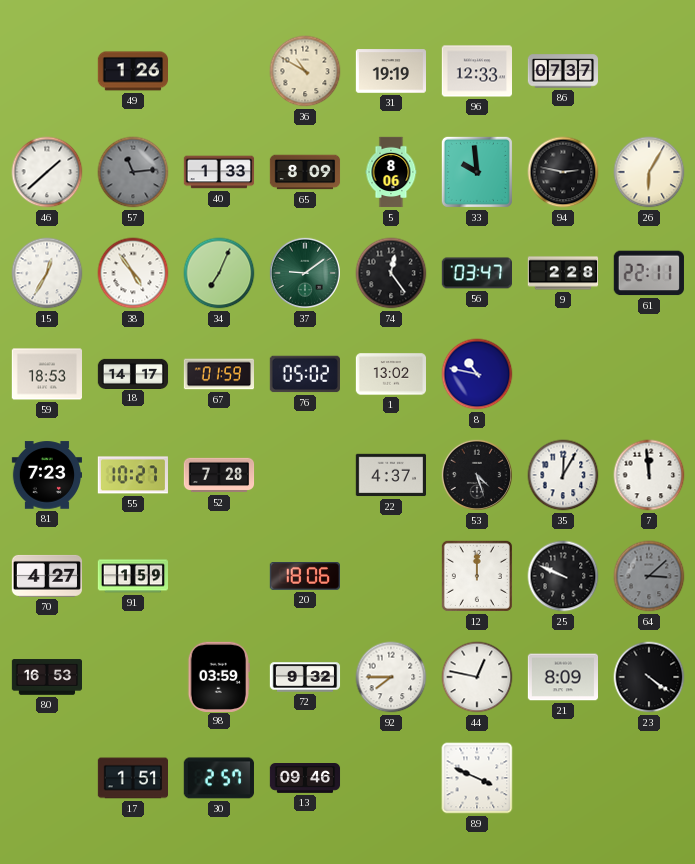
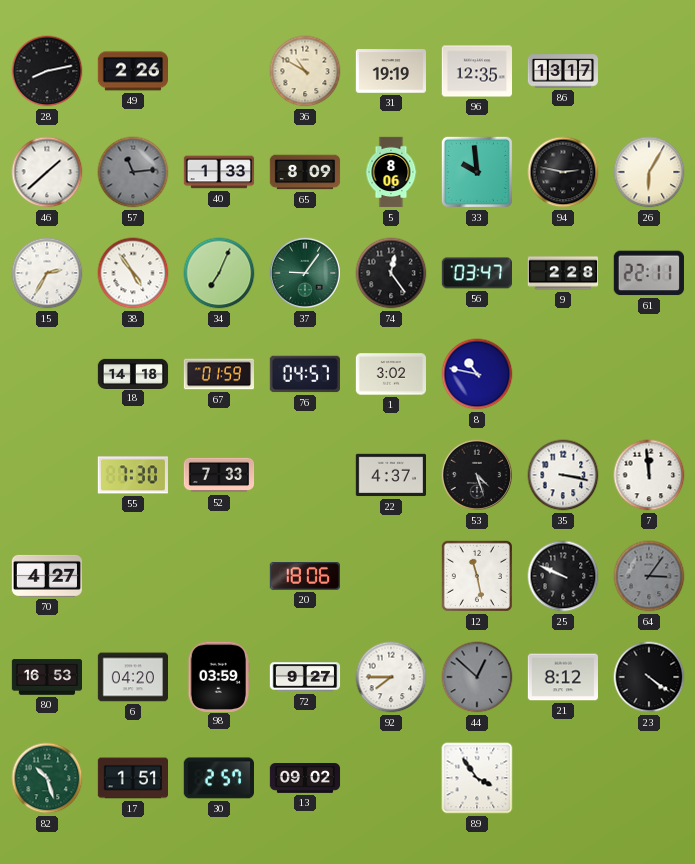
28: none -> 8:13
49: 1:26 -> 2:26
96: 12:33 -> 12:35
86: 07:37 -> 13:17
15: 12:35 -> 2:35
37: 9:09 -> 9:06
59: 18:53 -> none
18: 14:17 -> 14:18
76: 05:02 -> 04:57
1: 13:02 -> 3:02
81: 7:23 -> none
55: 10:27 -> 7:30
52: 7:28 -> 7:33
35: 12:05 -> 3:17
91: 1:59 -> none
12: 12:00 -> 11:28
64: 3:08 -> 3:06
6: none -> 04:20
72: 9:32 -> 9:27
44: 12:47 -> 12:52
44 dial: white -> grey
21: 8:09 -> 8:12
82: none -> 10:27
13: 09:46 -> 09:02
89: 3:49 -> 3:54
